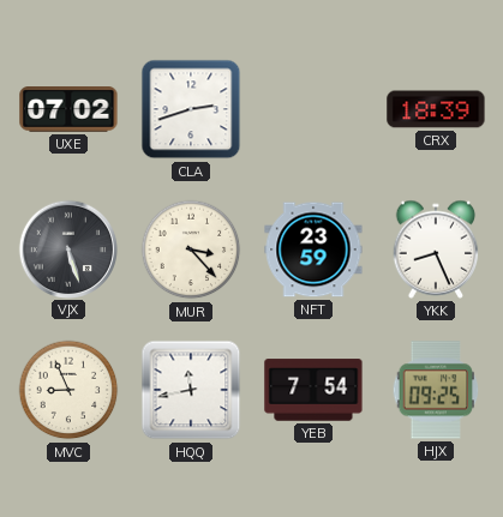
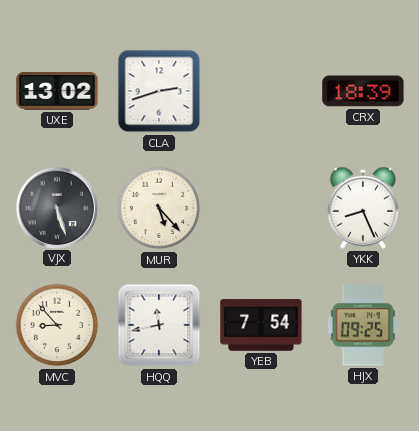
UXE: 07:02 -> 13:02
MUR: 3:23 -> 5:23
NFT: 23:59 -> none
MVC: 8:56 -> 8:53
